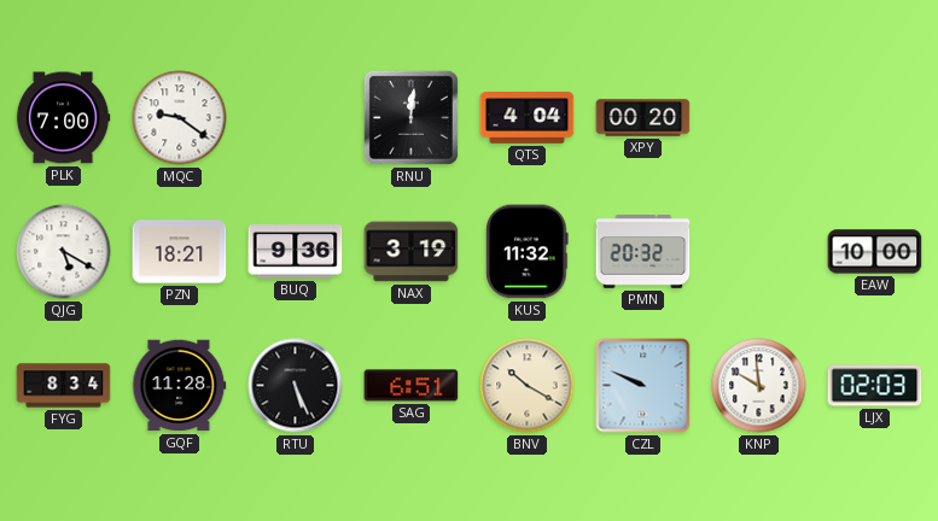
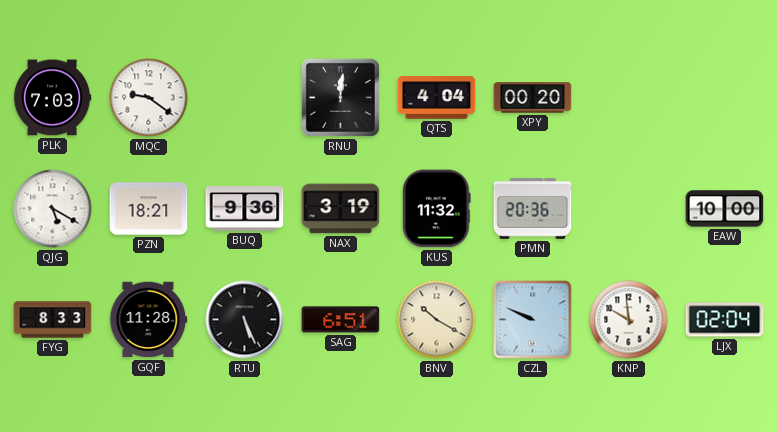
PLK: 7:00 -> 7:03
PMN: 20:32 -> 20:36
FYG: 8:34 -> 8:33
LJX: 02:03 -> 02:04
